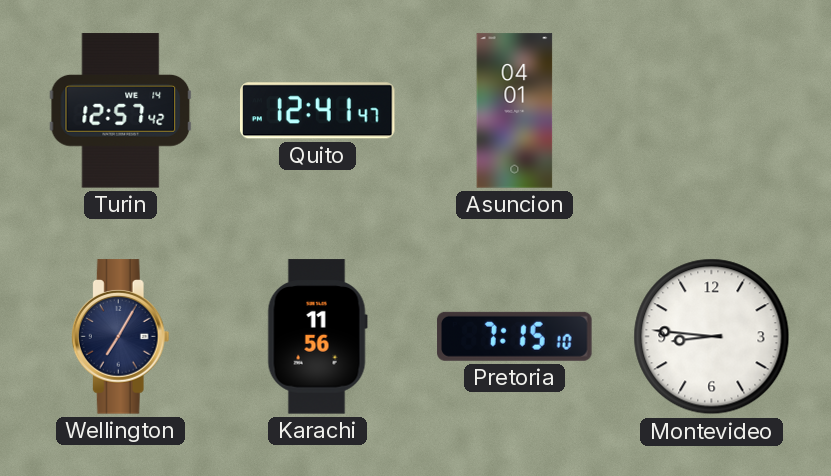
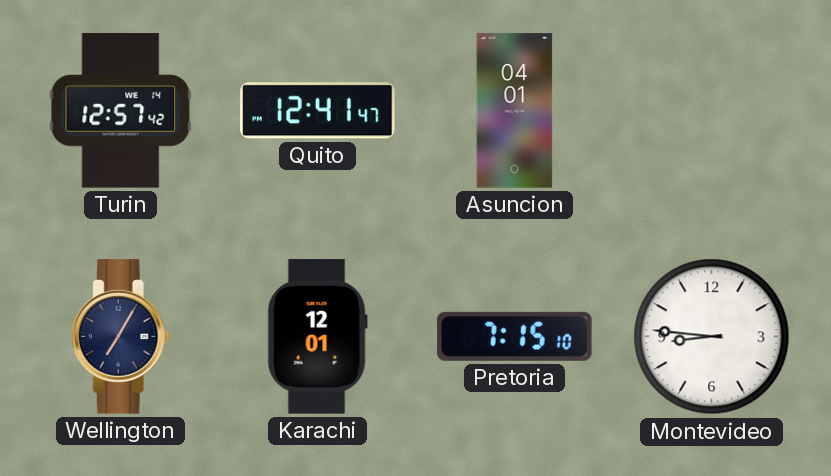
Karachi: 11:56 -> 12:01
